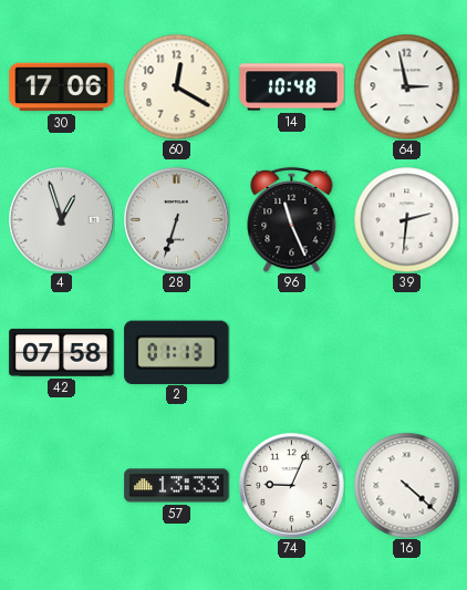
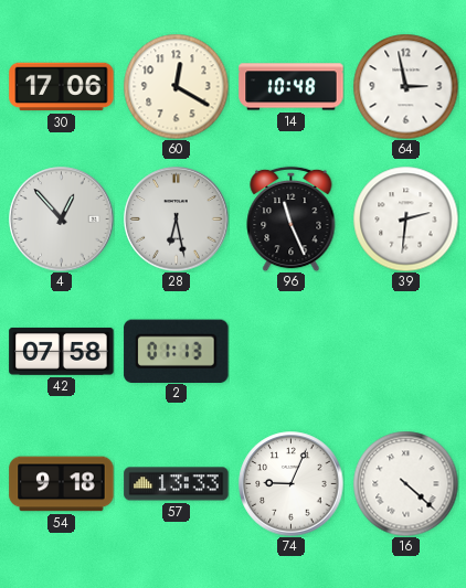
4: 12:57 -> 12:53
28: 6:33 -> 6:28
54: none -> 9:18
